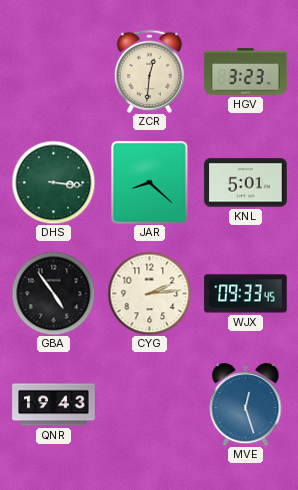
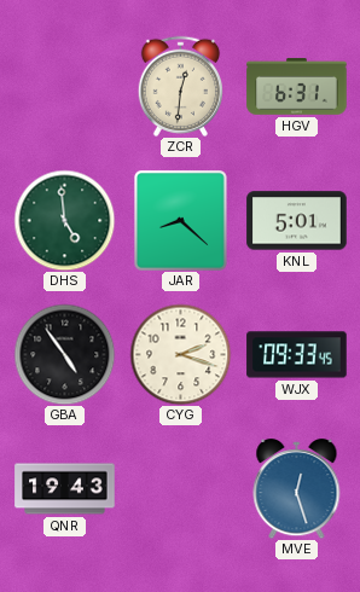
HGV: 3:23 -> 6:31
DHS: 3:16 -> 4:59
CYG: 2:14 -> 2:18
